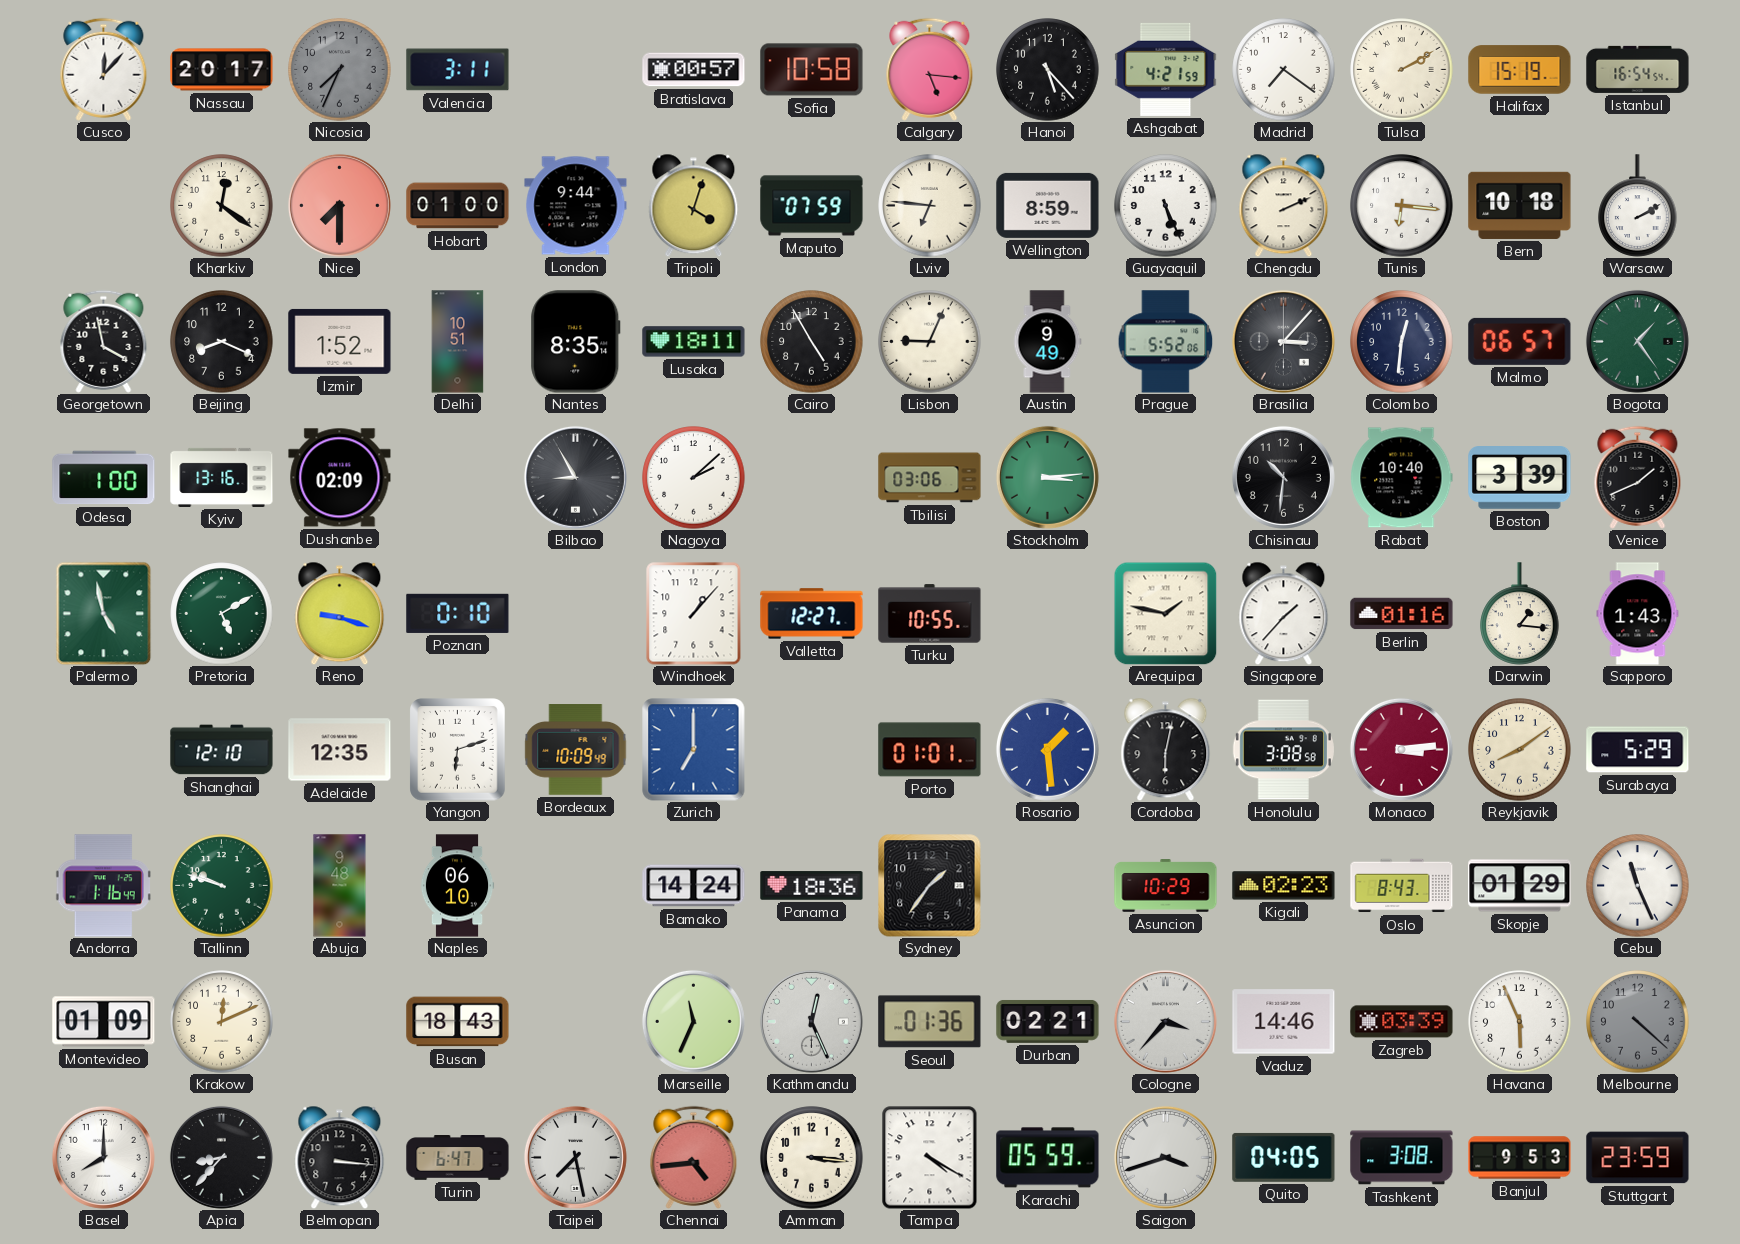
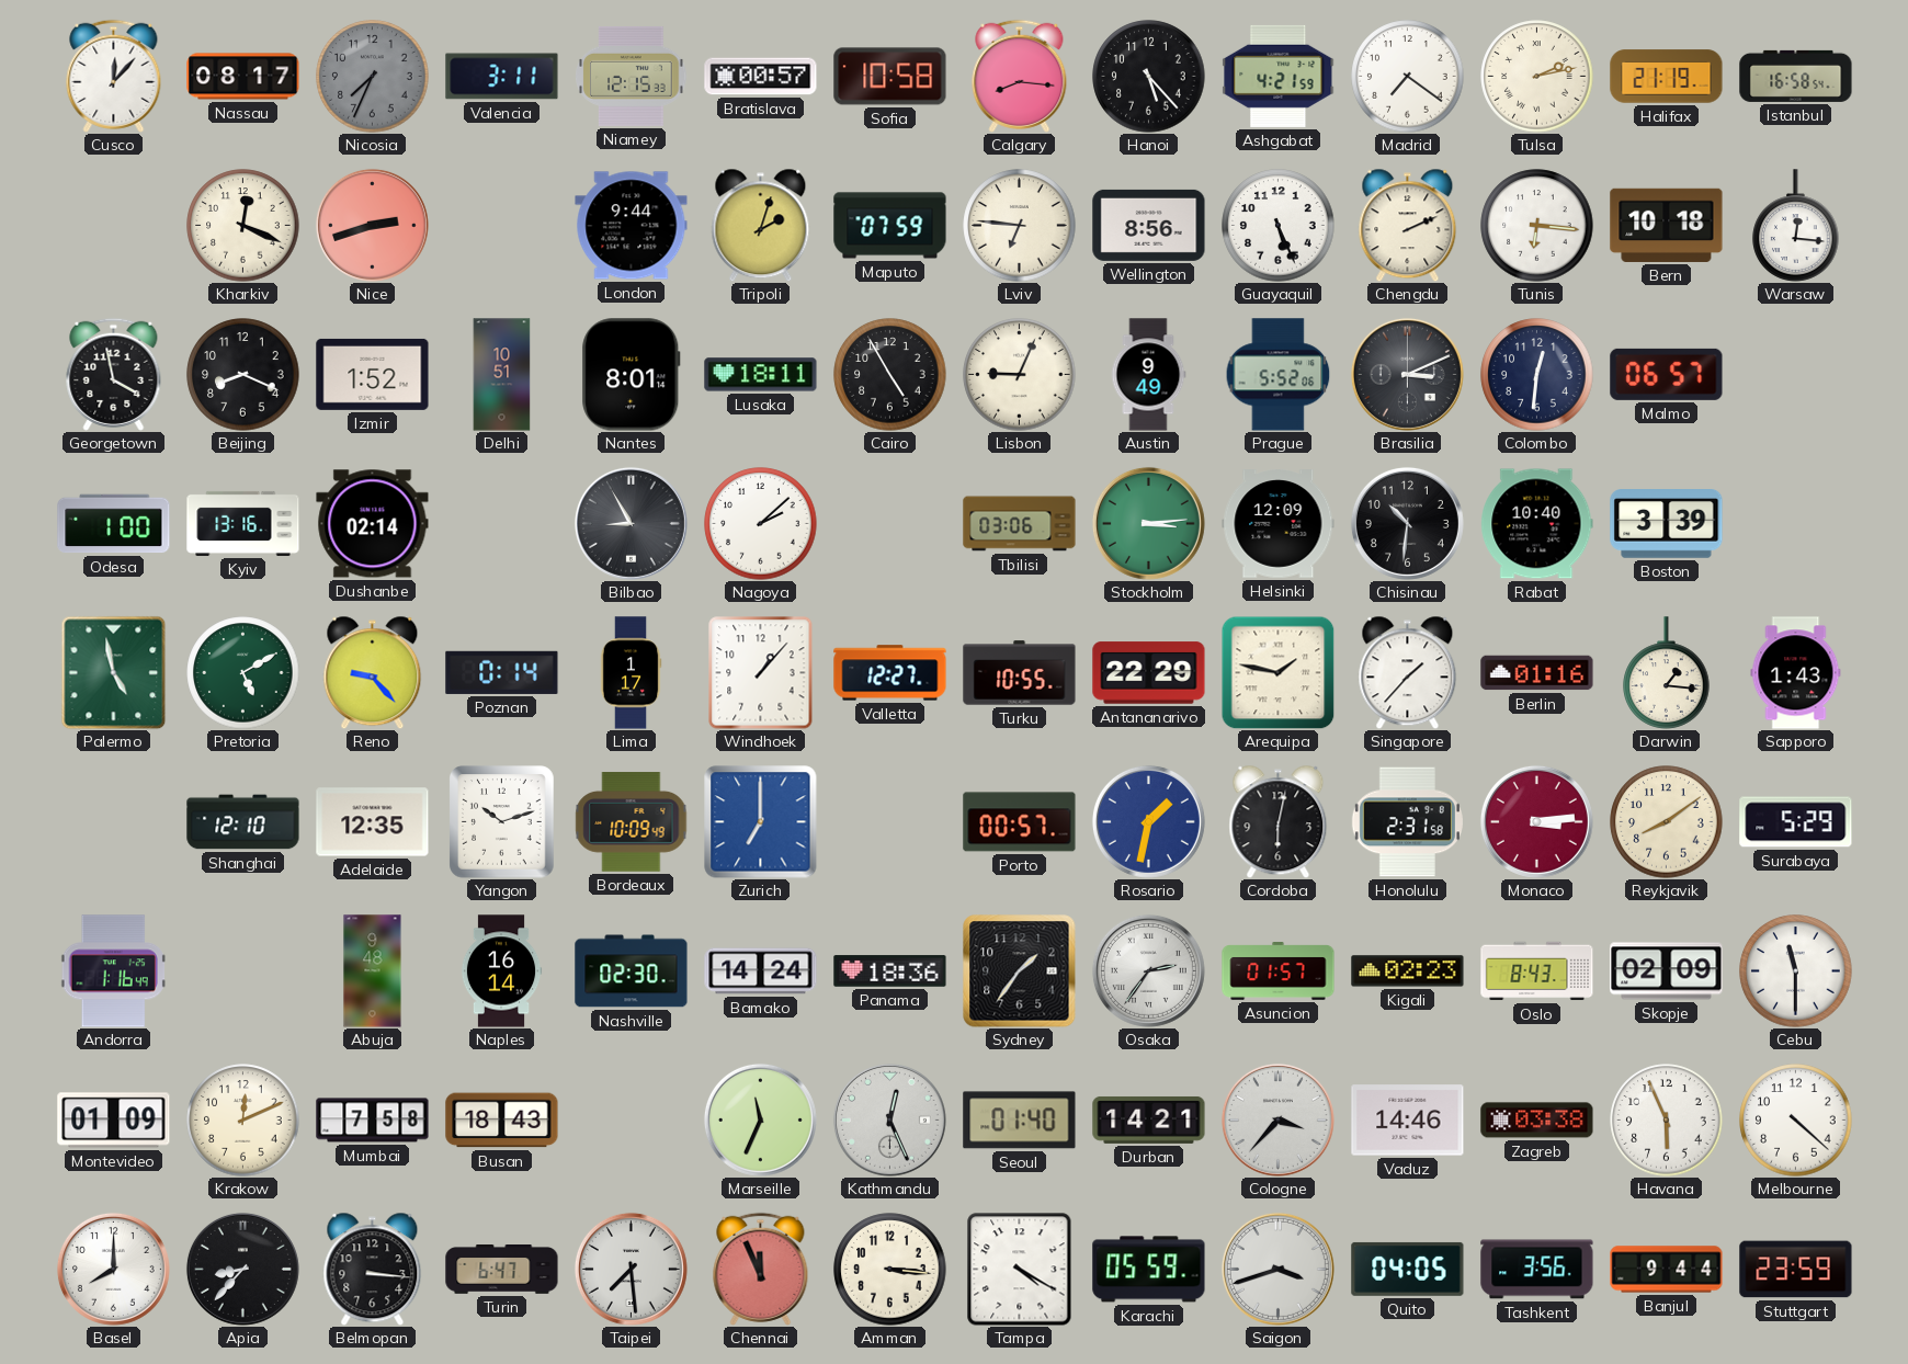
Nassau: 20:17 -> 08:17
Niamey: none -> 12:15
Calgary: 5:16 -> 8:16
Tulsa: 2:10 -> 2:13
Halifax: 15:19 -> 21:19
Istanbul: 16:54 -> 16:58
Kharkiv: 12:21 -> 12:19
Nice: 7:30 -> 2:42
Hobart: 01:00 -> none
Tripoli: 4:03 -> 2:03
Wellington: 8:59 -> 8:56
Warsaw: 2:10 -> 12:16
Nantes: 8:35 -> 8:01
Brasilia: 3:07 -> 3:11
Bogota: 1:24 -> none
Dushanbe: 02:09 -> 02:14
Helsinki: none -> 12:09
Venice: 1:41 -> none
Reno: 9:18 -> 9:23
Poznan: 0:10 -> 0:14
Lima: none -> 1:17
Antananarivo: none -> 22:29
Yangon: 6:12 -> 10:12
Porto: 01:01 -> 00:57
Rosario: 1:29 -> 1:32
Honolulu: 3:08 -> 2:31
Tallinn: 9:48 -> none
Naples: 06:10 -> 16:14
Nashville: none -> 02:30
Osaka: none -> 2:36
Asuncion: 10:29 -> 01:57
Skopje: 01:29 -> 02:09
Cebu: 11:26 -> 11:30
Mumbai: none -> 7:58
Seoul: 01:36 -> 01:40
Durban: 02:21 -> 14:21
Zagreb: 03:39 -> 03:38
Melbourne dial: grey -> white
Taipei: 7:28 -> 7:29
Chennai: 4:44 -> 11:56
Tashkent: 3:08 -> 3:56
Banjul: 9:53 -> 9:44
